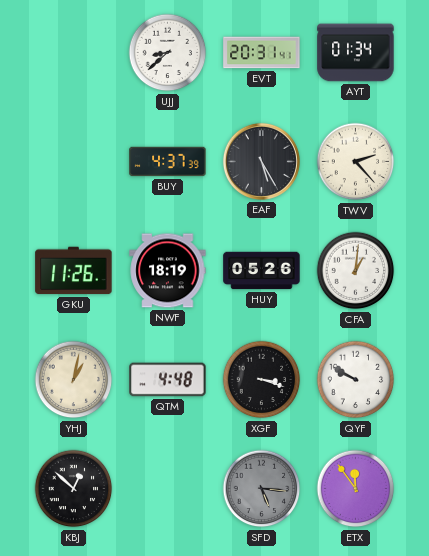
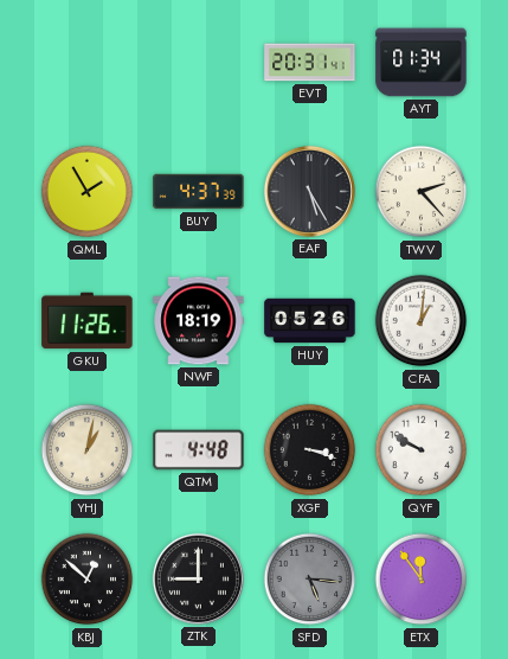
UJJ: 8:38 -> none
QML: none -> 1:55
ZTK: none -> 9:00
